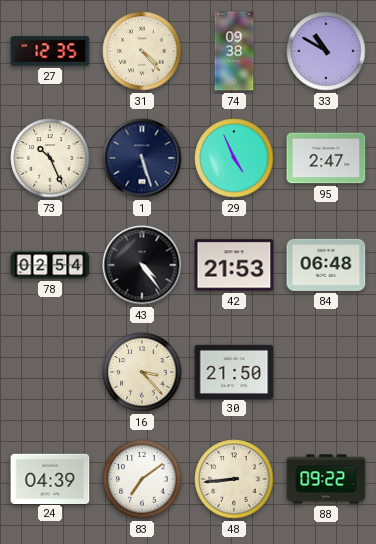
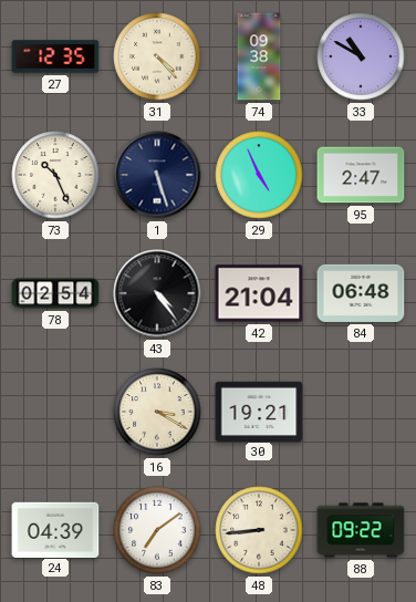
42: 21:53 -> 21:04
16: 3:23 -> 3:20
30: 21:50 -> 19:21
